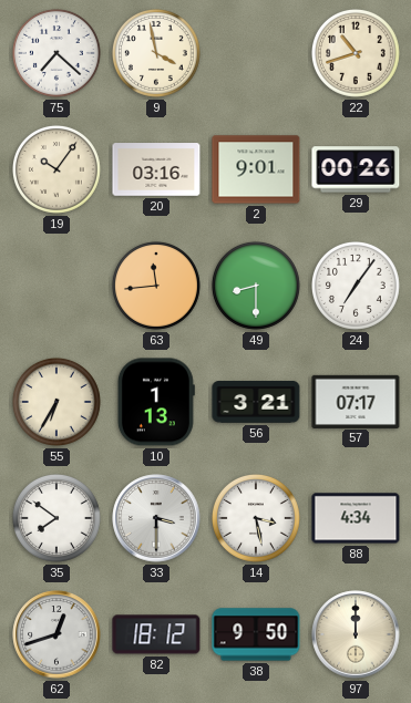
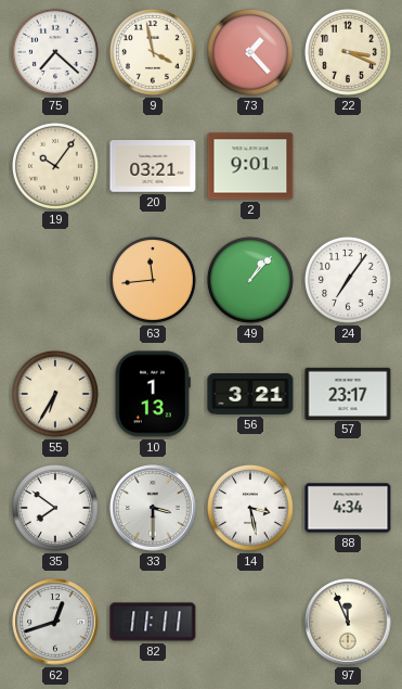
73: none -> 1:23
22: 10:42 -> 3:19
20: 03:16 -> 03:21
29: 00:26 -> none
49: 8:30 -> 1:07
57: 07:17 -> 23:17
82: 18:12 -> 11:11
38: 9:50 -> none
97: 12:00 -> 11:56
